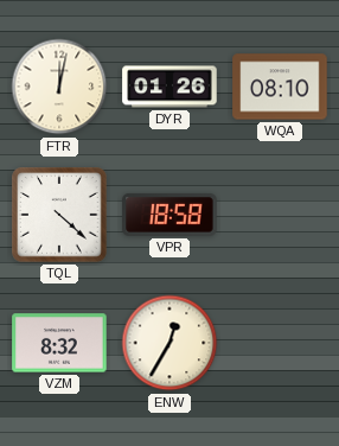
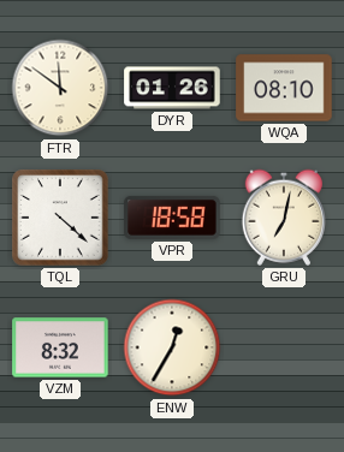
FTR: 12:02 -> 11:51
GRU: none -> 7:02
